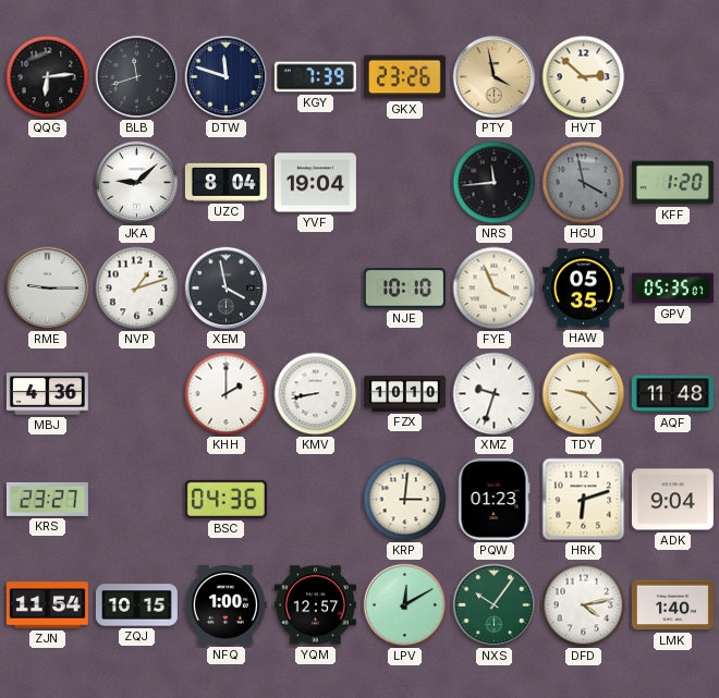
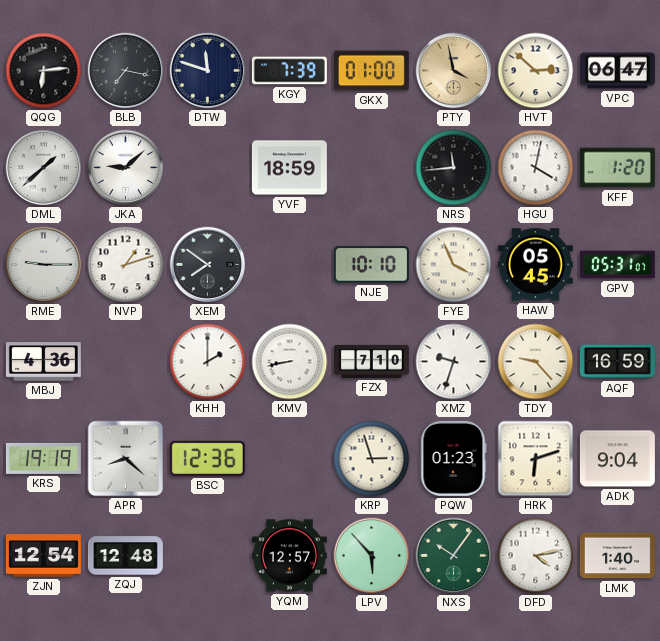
BLB: 11:42 -> 7:17
GKX: 23:26 -> 01:00
VPC: none -> 06:47
DML: none -> 1:38
UZC: 8:04 -> none
YVF: 19:04 -> 18:59
HGU: 3:58 -> 4:02
HGU dial: grey -> white
XEM: 3:58 -> 7:51
HAW: 05:35 -> 05:45
GPV: 05:35 -> 05:31
FZX: 10:10 -> 7:10
AQF: 11:48 -> 16:59
KRS: 23:27 -> 19:19
APR: none -> 8:22
BSC: 04:36 -> 12:36
KRP: 3:01 -> 2:57
ZJN: 11:54 -> 12:54
ZQJ: 10:15 -> 12:48
NFQ: 1:00 -> none
LPV: 12:10 -> 5:53
